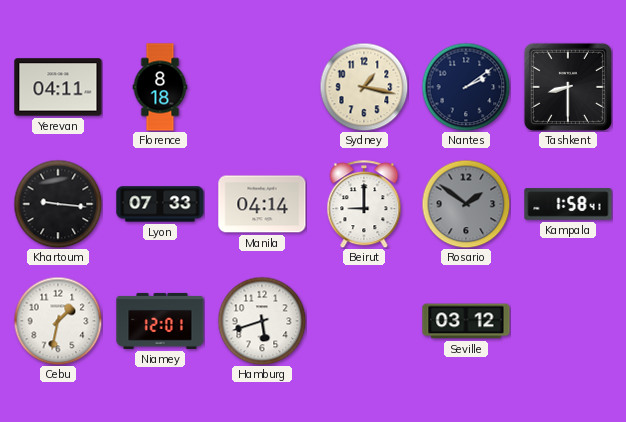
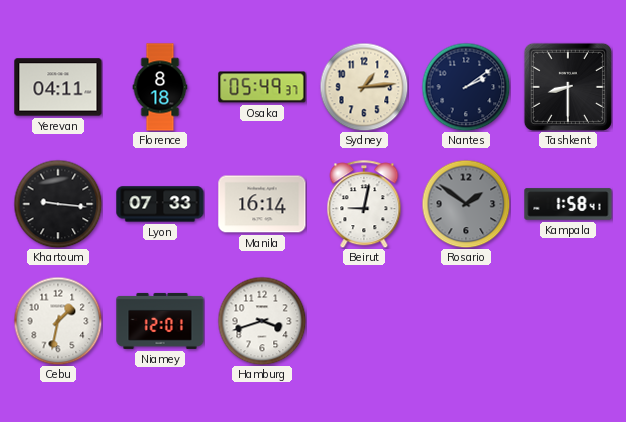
Osaka: none -> 05:49
Sydney: 1:17 -> 1:14
Manila: 04:14 -> 16:14
Beirut: 9:00 -> 9:02
Hamburg: 5:42 -> 3:42
Seville: 03:12 -> none
